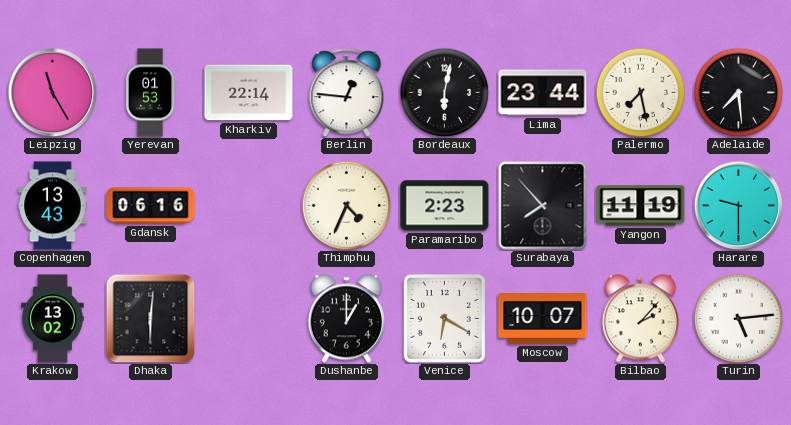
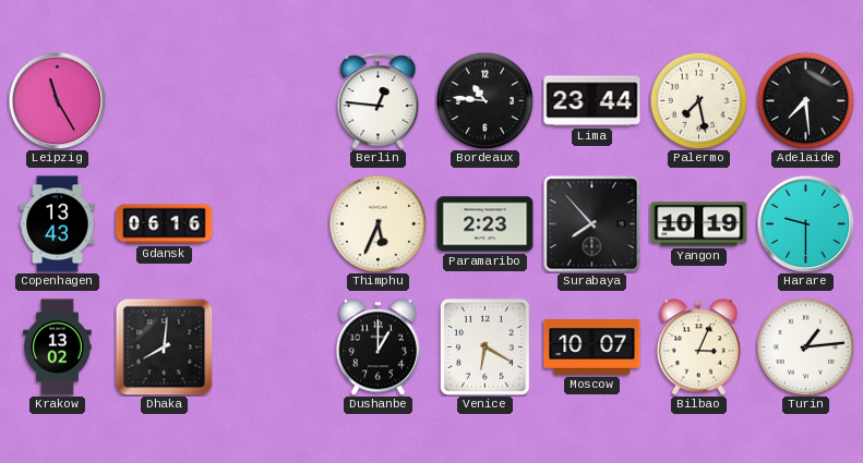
Yerevan: 01:53 -> none
Kharkiv: 22:14 -> none
Bordeaux: 6:02 -> 10:46
Thimphu: 4:34 -> 5:34
Yangon: 11:19 -> 10:19
Dhaka: 6:01 -> 8:01
Bilbao: 2:07 -> 3:04
Turin: 5:14 -> 1:14
